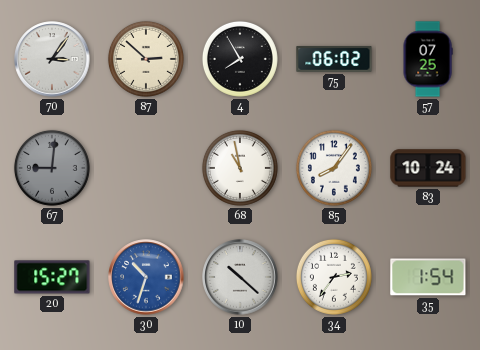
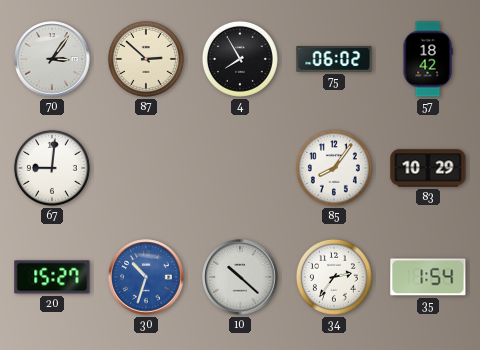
57: 07:25 -> 18:42
67 dial: grey -> white
68: 10:58 -> none
83: 10:24 -> 10:29
